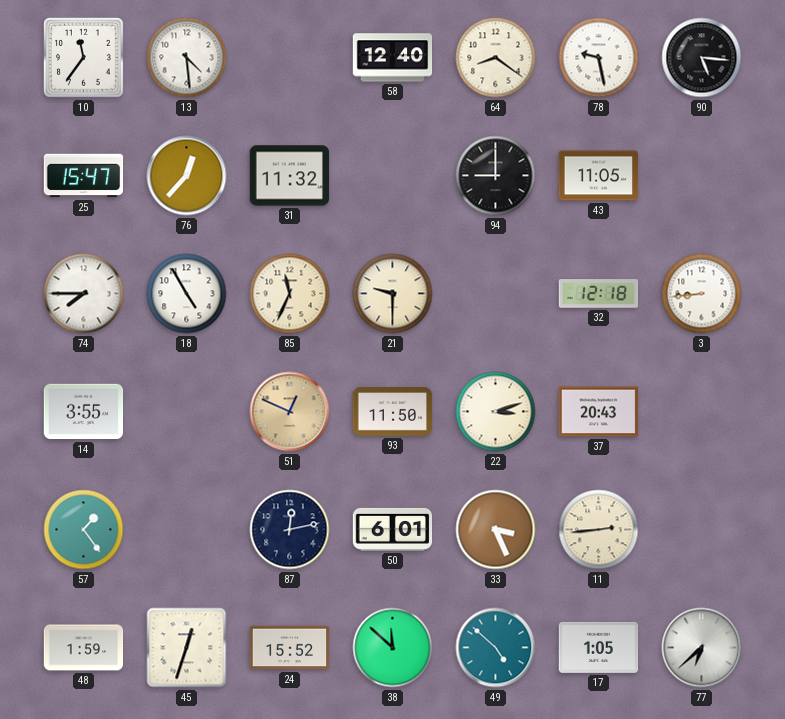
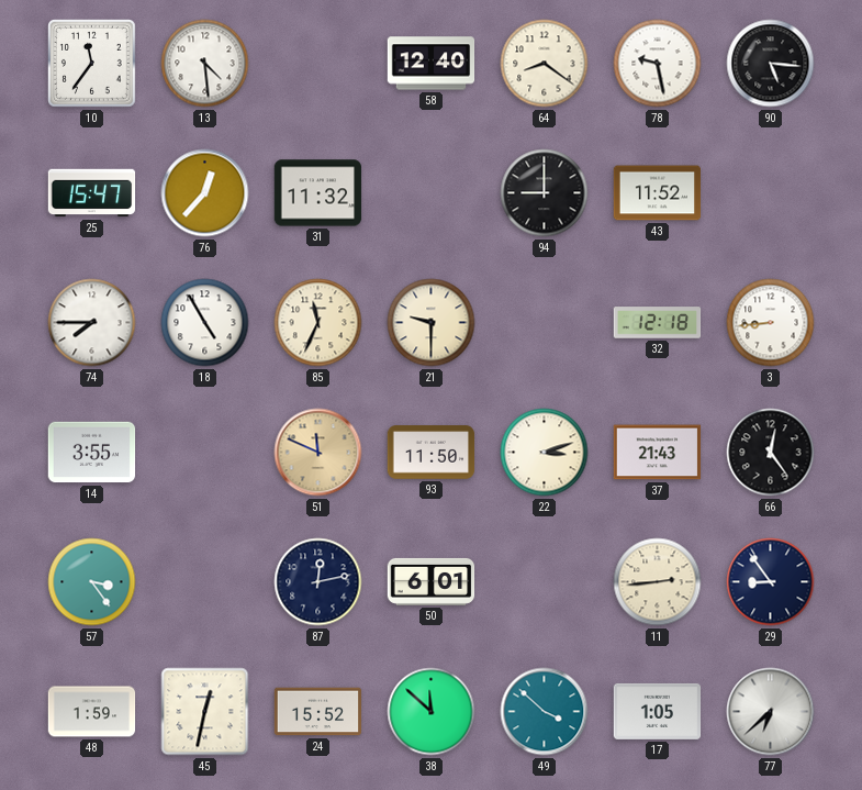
43: 11:05 -> 11:52
51: 12:49 -> 11:49
37: 20:43 -> 21:43
66: none -> 12:24
57: 1:24 -> 3:24
33: 3:26 -> none
29: none -> 8:54
45: 12:33 -> 12:32
49: 4:52 -> 3:52
